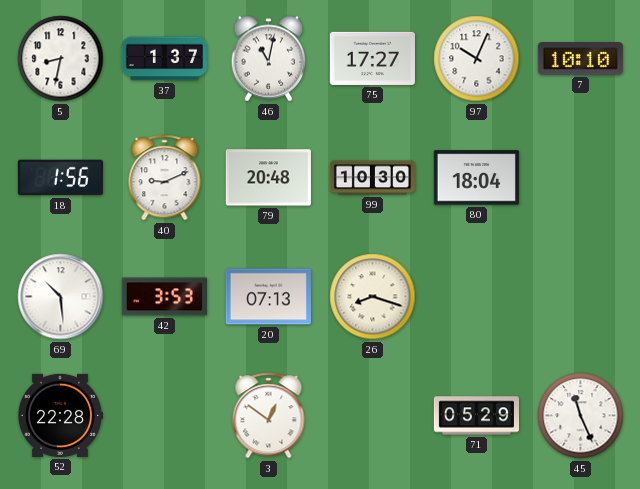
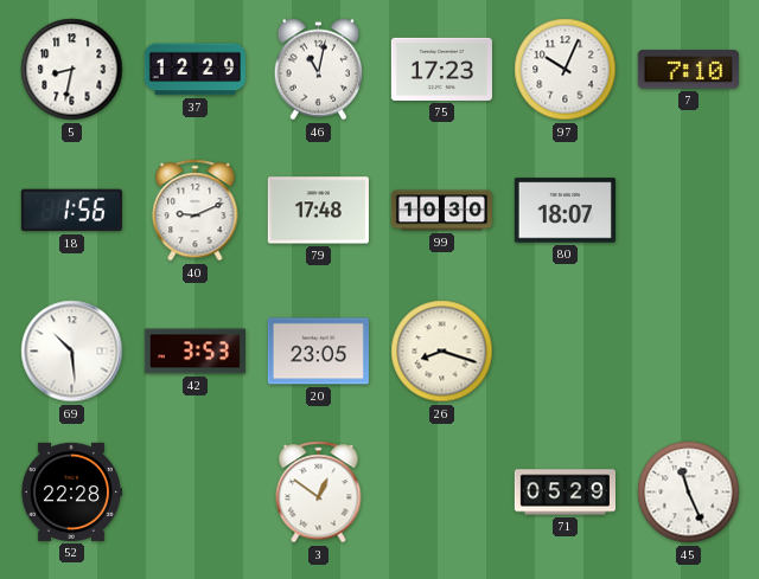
37: 1:37 -> 12:29
75: 17:27 -> 17:23
7: 10:10 -> 7:10
79: 20:48 -> 17:48
80: 18:04 -> 18:07
20: 07:13 -> 23:05
